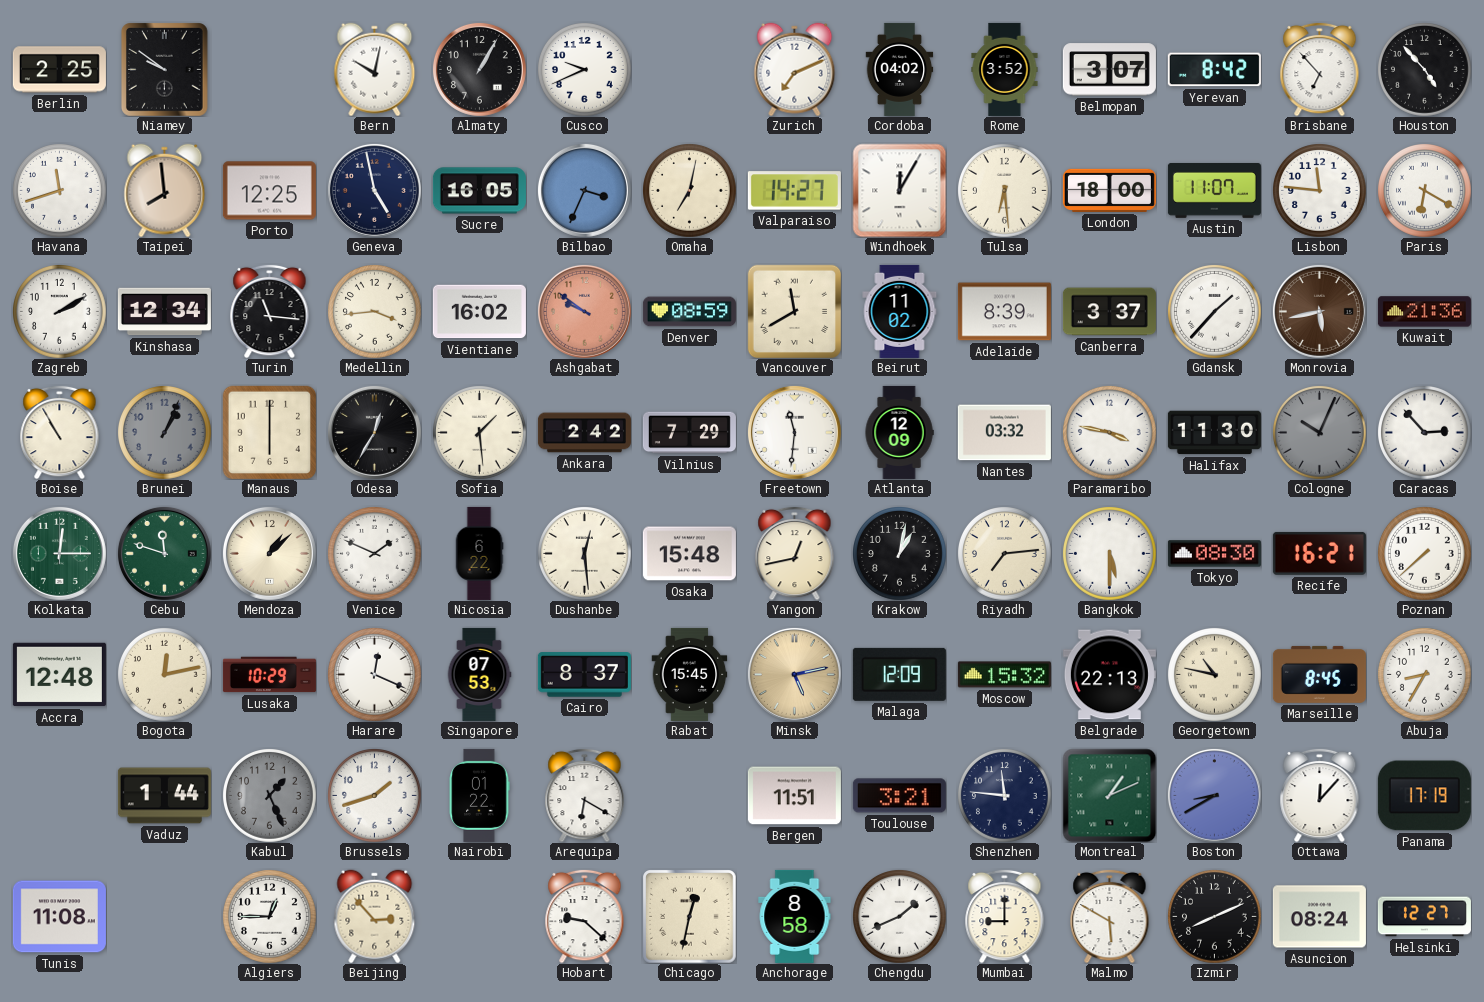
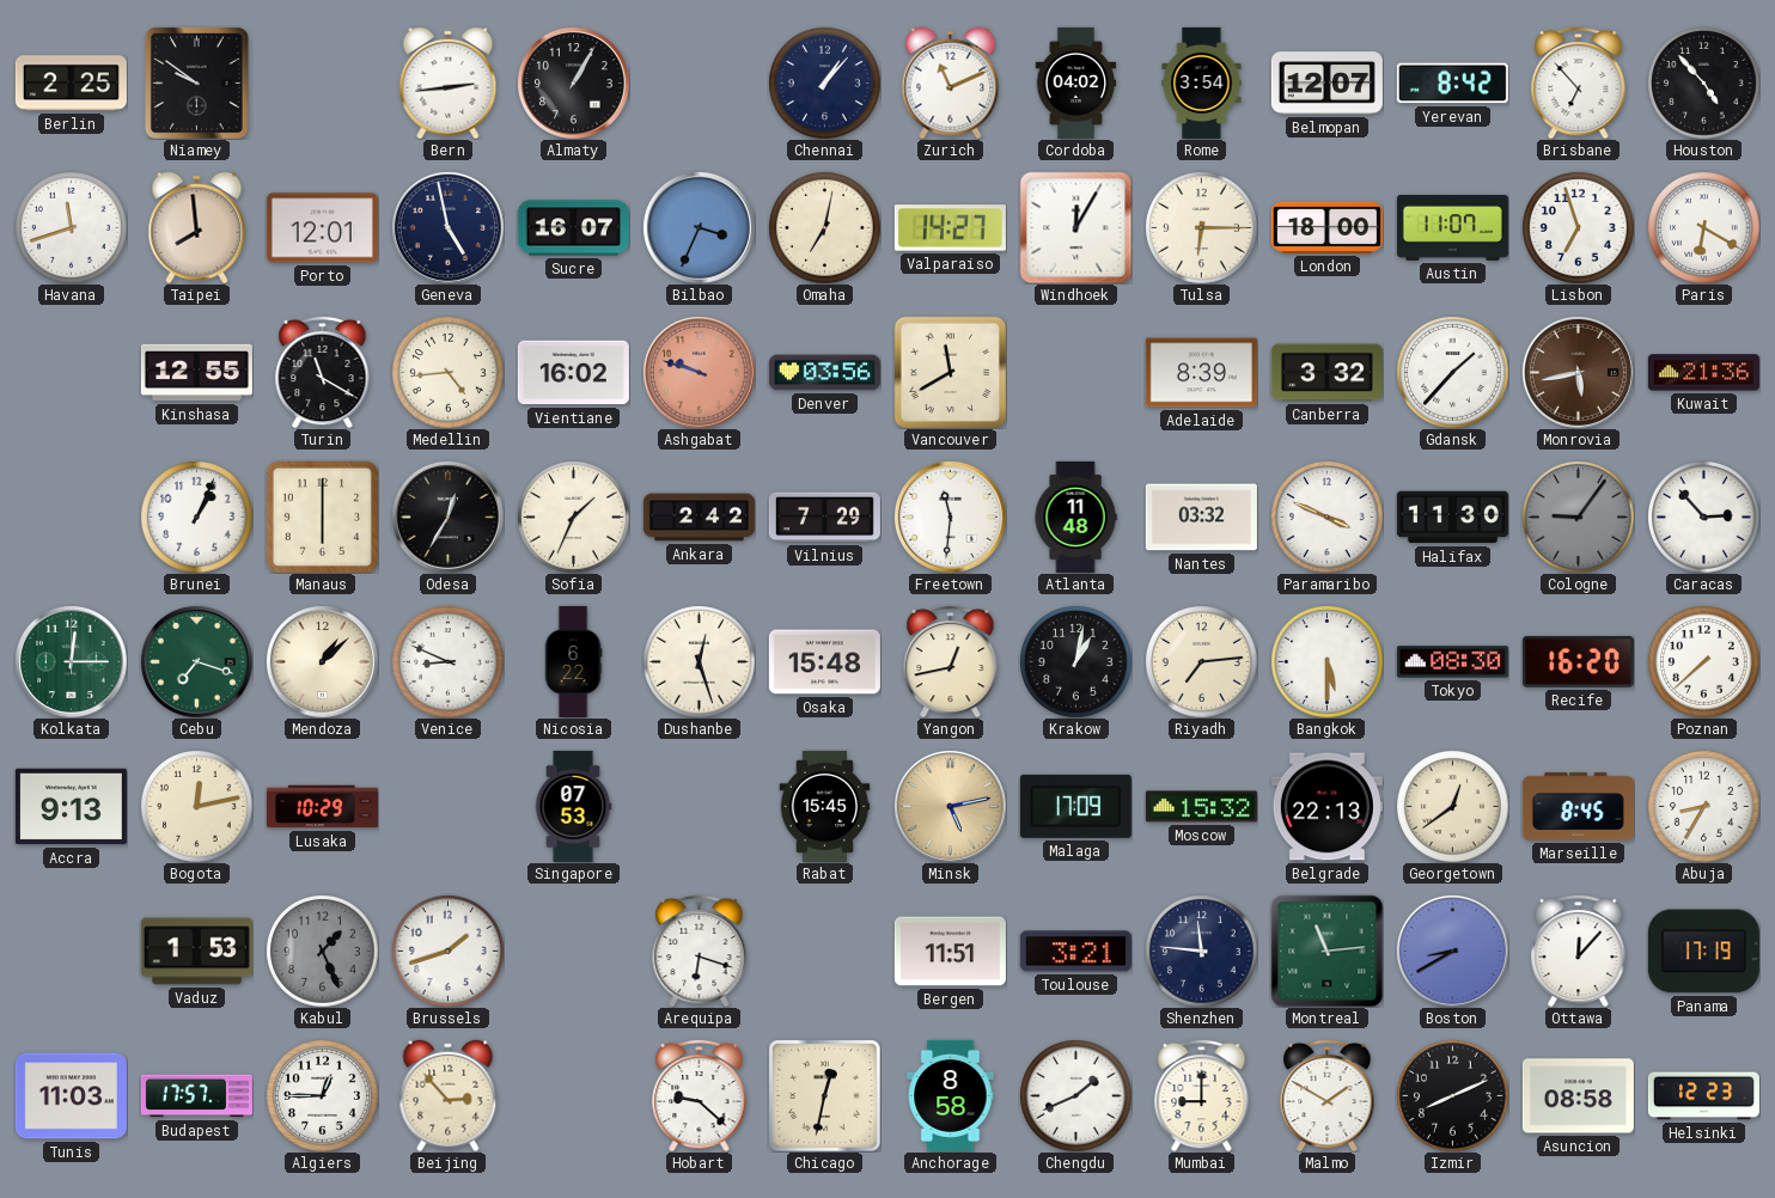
Bern: 10:02 -> 2:44
Cusco: 9:41 -> none
Chennai: none -> 1:07
Zurich: 7:11 -> 11:11
Rome: 3:52 -> 3:54
Belmopan: 3:07 -> 12:07
Porto: 12:25 -> 12:01
Sucre: 16:05 -> 16:07
Tulsa: 6:29 -> 6:15
Lisbon: 11:46 -> 6:57
Zagreb: 2:10 -> none
Kinshasa: 12:34 -> 12:55
Turin: 11:16 -> 11:20
Medellin: 3:44 -> 4:44
Ashgabat: 9:51 -> 9:48
Denver: 08:59 -> 03:56
Beirut: 11:02 -> none
Canberra: 3:37 -> 3:32
Boise: 10:55 -> none
Brunei dial: grey -> white
Sofia: 1:29 -> 1:34
Atlanta: 12:09 -> 11:48
Paramaribo: 3:47 -> 3:49
Cologne: 10:04 -> 9:06
Cebu: 11:48 -> 7:18
Venice: 1:49 -> 8:49
Dushanbe: 12:29 -> 12:27
Recife: 16:21 -> 16:20
Accra: 12:48 -> 9:13
Harare: 12:19 -> none
Cairo: 8:37 -> none
Malaga: 12:09 -> 17:09
Georgetown: 10:47 -> 12:39
Vaduz: 1:44 -> 1:53
Nairobi: 01:22 -> none
Arequipa: 6:20 -> 6:18
Montreal: 1:11 -> 11:14
Tunis: 11:08 -> 11:03
Budapest: none -> 17:57
Malmo: 5:50 -> 1:50
Asuncion: 08:24 -> 08:58
Helsinki: 12:27 -> 12:23
